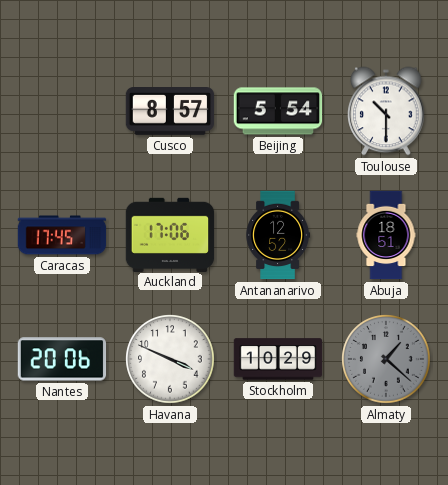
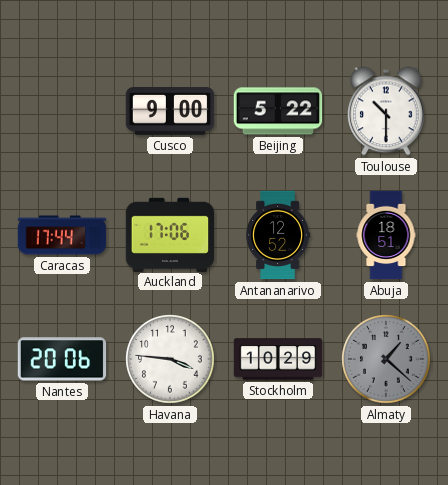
Cusco: 8:57 -> 9:00
Beijing: 5:54 -> 5:22
Caracas: 17:45 -> 17:44
Havana: 3:49 -> 3:46
